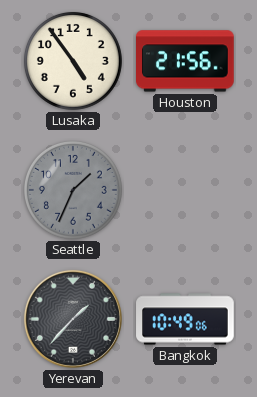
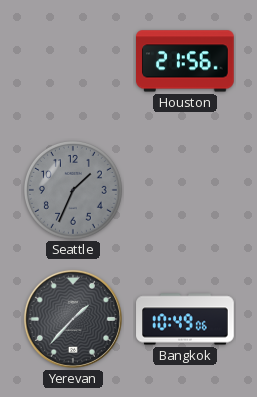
Lusaka: 4:54 -> none
